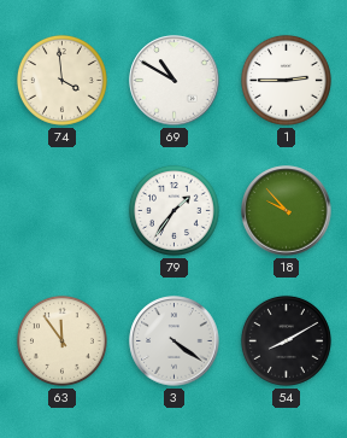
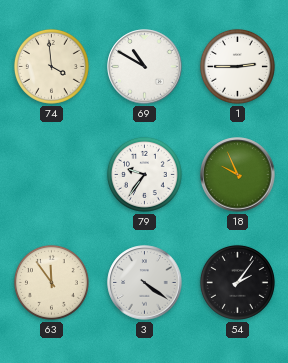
79: 1:36 -> 9:36
18: 9:53 -> 9:56
54: 8:10 -> 2:06
